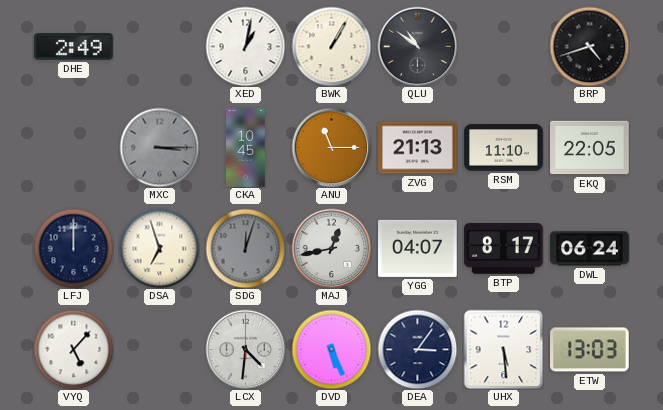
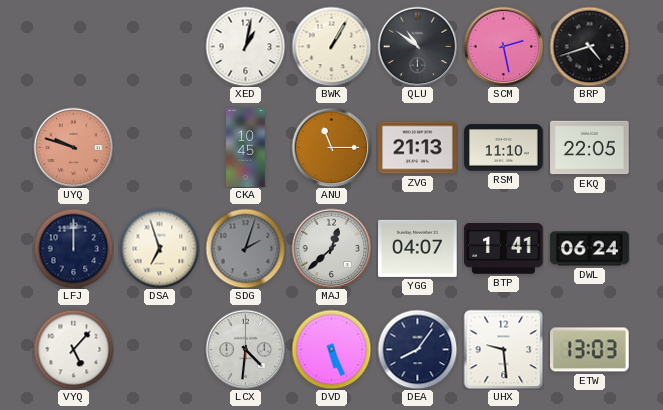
DHE: 2:49 -> none
SCM: none -> 2:28
UYQ: none -> 9:48
MXC: 3:15 -> none
SDG: 12:03 -> 2:03
MAJ: 12:43 -> 12:38
BTP: 8:17 -> 1:41
DEA: 3:06 -> 8:06
UHX: 5:29 -> 9:29
